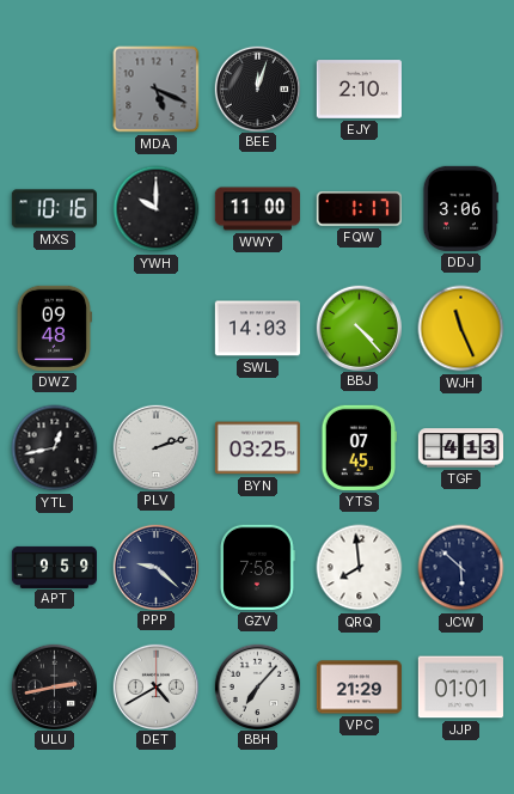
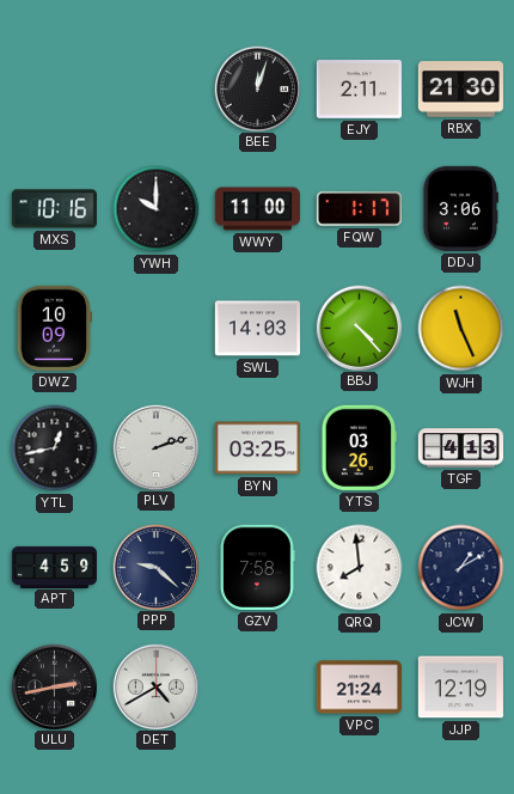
MDA: 5:19 -> none
EJY: 2:10 -> 2:11
RBX: none -> 21:30
DWZ: 09:48 -> 10:09
YTS: 07:45 -> 03:26
APT: 9:59 -> 4:59
JCW: 5:52 -> 1:10
BBH: 7:07 -> none
VPC: 21:29 -> 21:24
JJP: 01:01 -> 12:19
